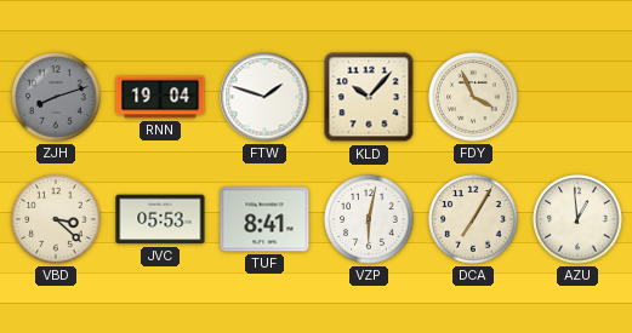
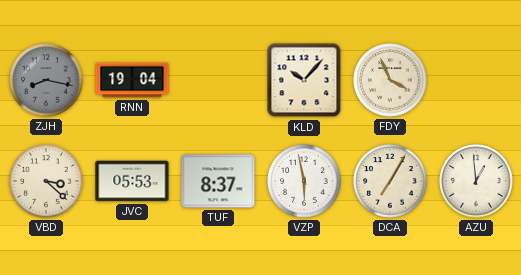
ZJH: 8:12 -> 8:17
FTW: 1:48 -> none
TUF: 8:41 -> 8:37
VZP: 6:02 -> 5:58
